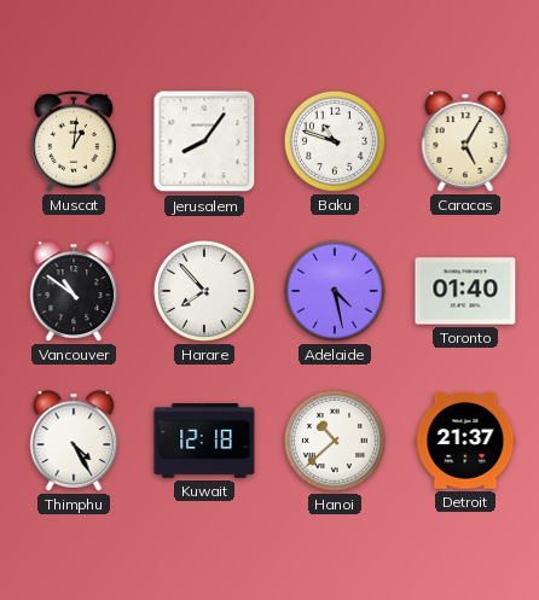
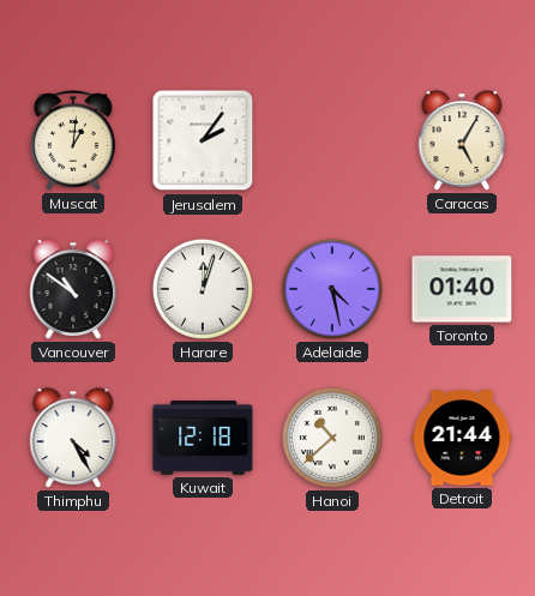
Jerusalem: 8:06 -> 2:06
Baku: 10:48 -> none
Harare: 7:53 -> 12:03
Detroit: 21:37 -> 21:44
